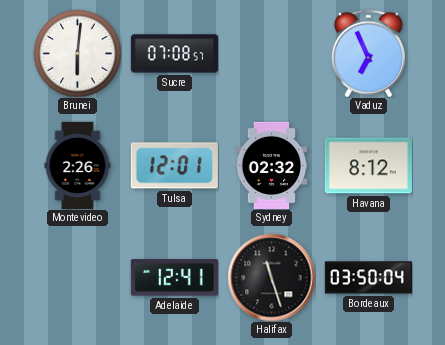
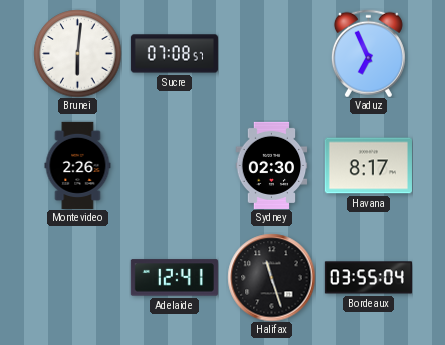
Tulsa: 12:01 -> none
Sydney: 02:32 -> 02:30
Havana: 8:12 -> 8:17
Bordeaux: 03:50 -> 03:55
